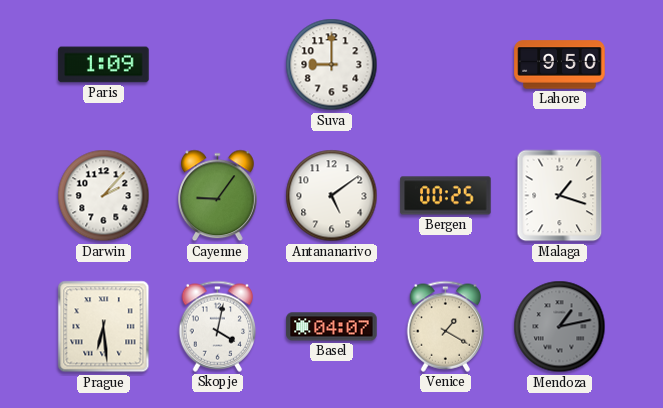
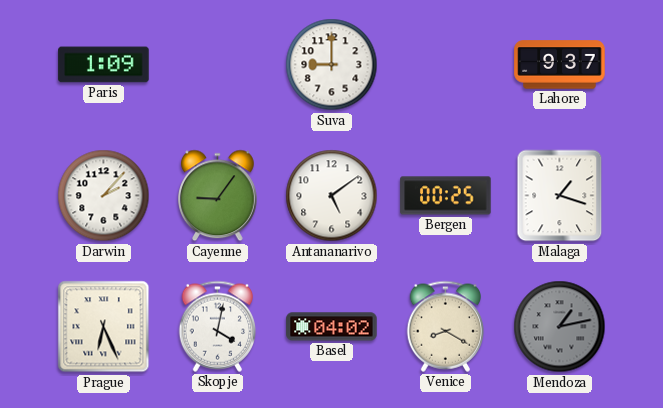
Lahore: 9:50 -> 9:37
Prague: 6:29 -> 6:26
Basel: 04:07 -> 04:02
Venice: 1:20 -> 8:20
